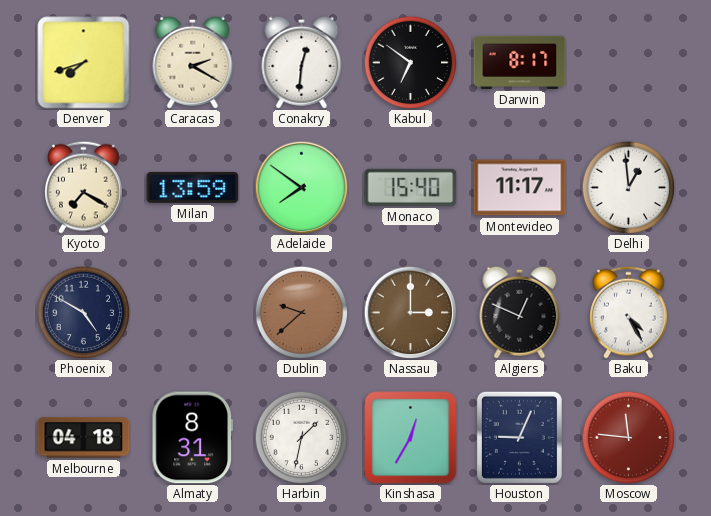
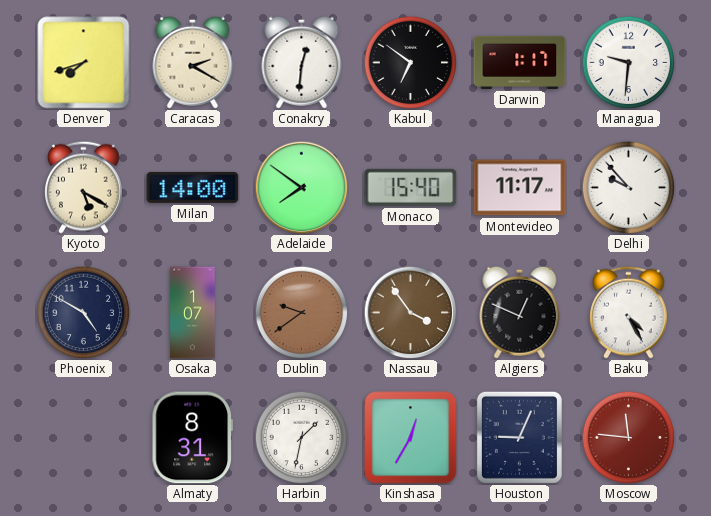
Darwin: 8:17 -> 1:17
Managua: none -> 9:31
Kyoto: 7:20 -> 5:20
Milan: 13:59 -> 14:00
Delhi: 12:59 -> 9:53
Osaka: none -> 1:07
Dublin: 9:38 -> 9:39
Nassau: 3:00 -> 3:54
Melbourne: 04:18 -> none
